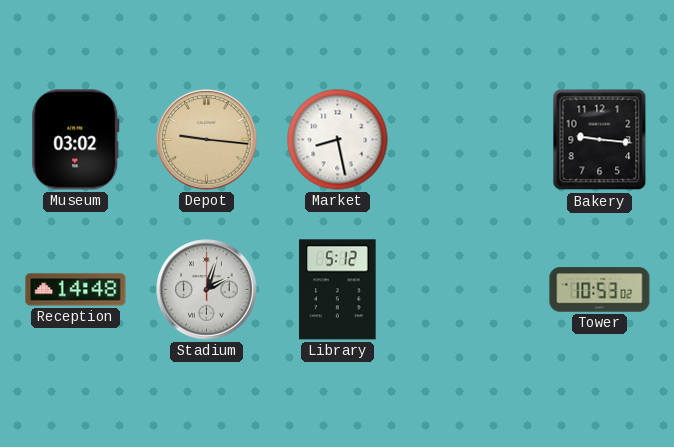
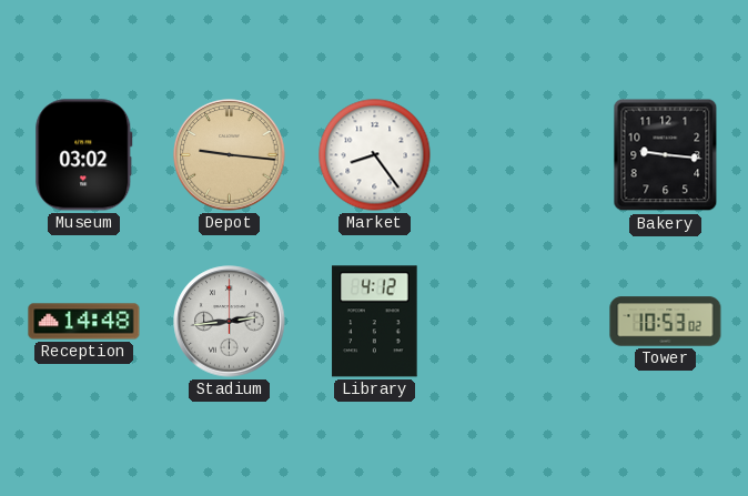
Market: 8:28 -> 8:24
Stadium: 2:03 -> 2:44
Library: 5:12 -> 4:12
